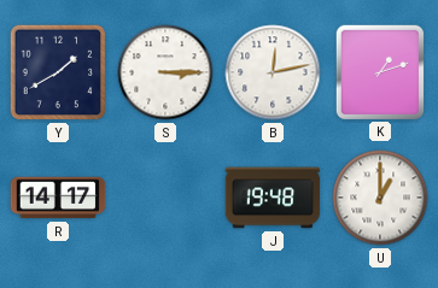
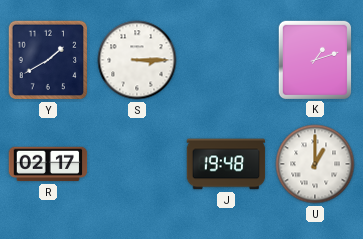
B: 12:13 -> none
R: 14:17 -> 02:17
